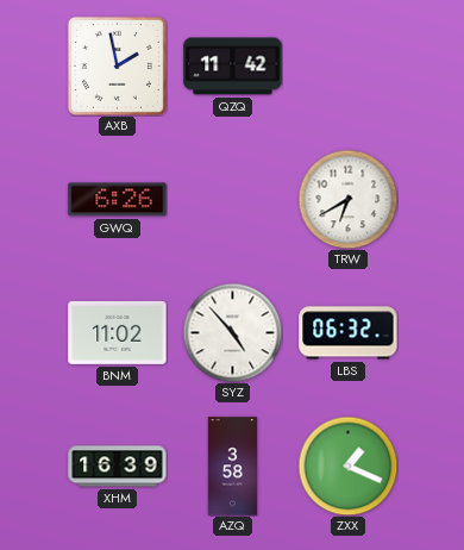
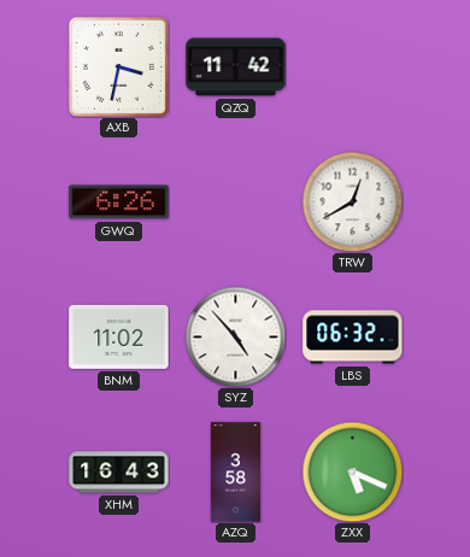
AXB: 1:58 -> 3:32
TRW: 6:40 -> 12:40
XHM: 16:39 -> 16:43
ZXX: 1:19 -> 5:19
